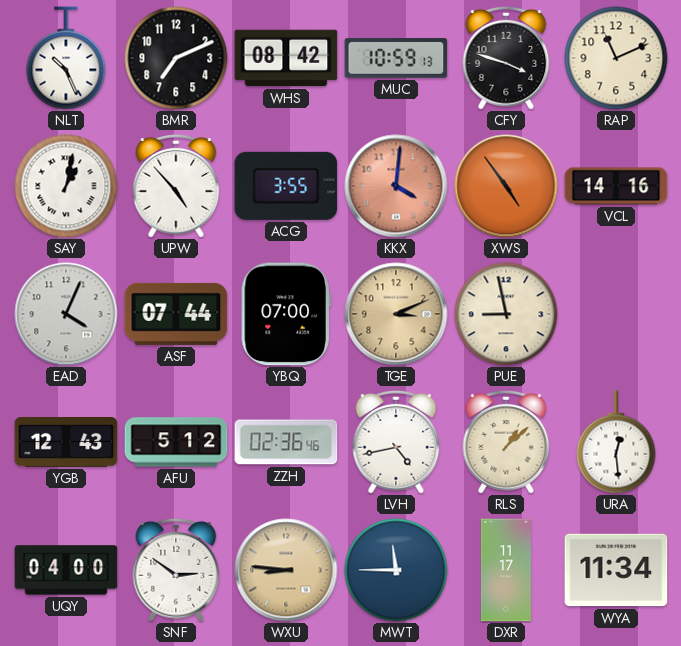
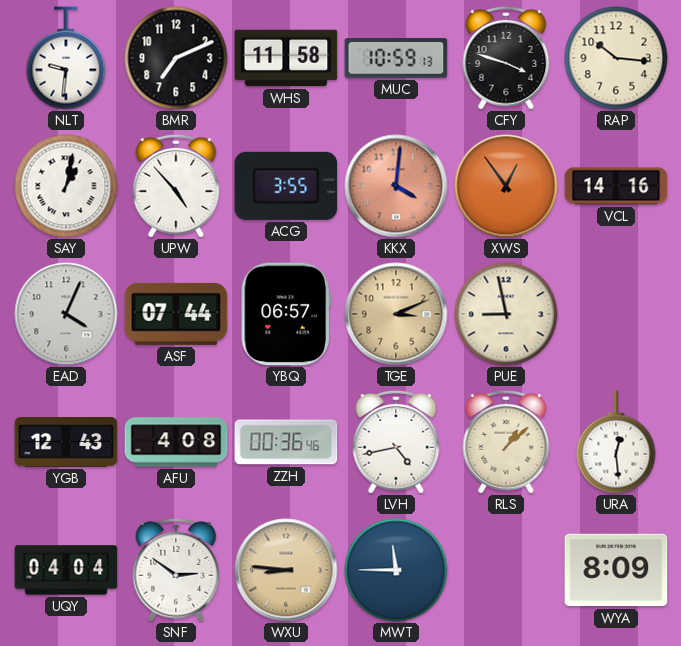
NLT: 10:26 -> 9:31
WHS: 08:42 -> 11:58
RAP: 11:11 -> 10:16
XWS: 4:54 -> 12:54
YBQ: 07:00 -> 06:57
AFU: 5:12 -> 4:08
ZZH: 02:36 -> 00:36
UQY: 04:00 -> 04:04
DXR: 11:17 -> none
WYA: 11:34 -> 8:09
